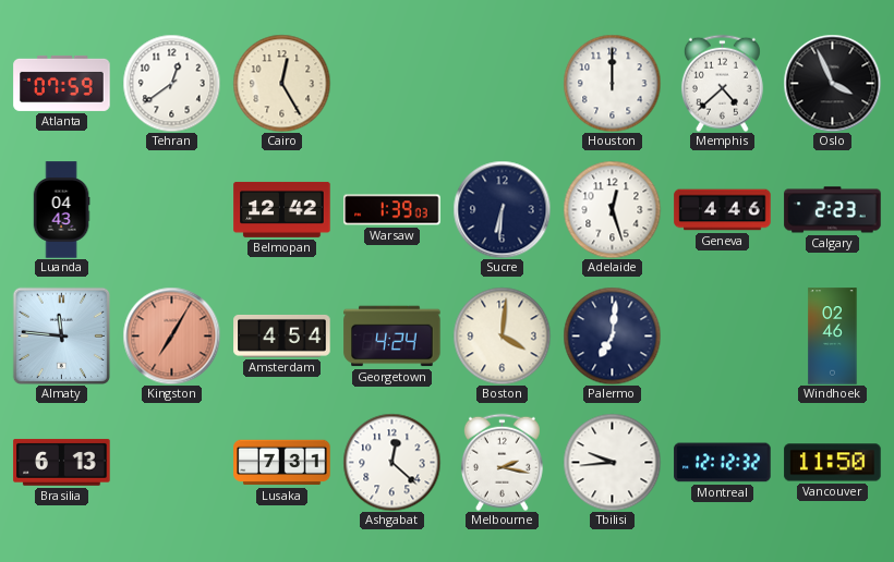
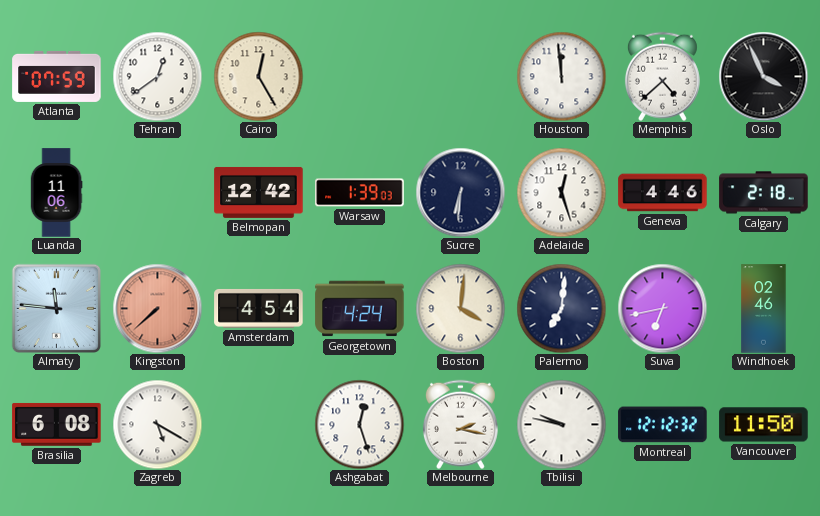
Houston: 12:00 -> 11:59
Luanda: 04:43 -> 11:06
Calgary: 2:23 -> 2:18
Kingston: 7:05 -> 7:38
Suva: none -> 6:43
Brasilia: 6:13 -> 6:08
Zagreb: none -> 5:20
Lusaka: 7:31 -> none
Ashgabat: 12:22 -> 12:27
Tbilisi: 9:44 -> 9:47
